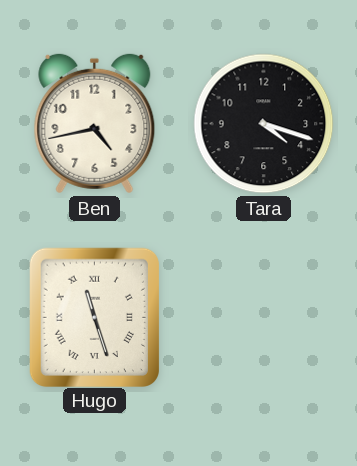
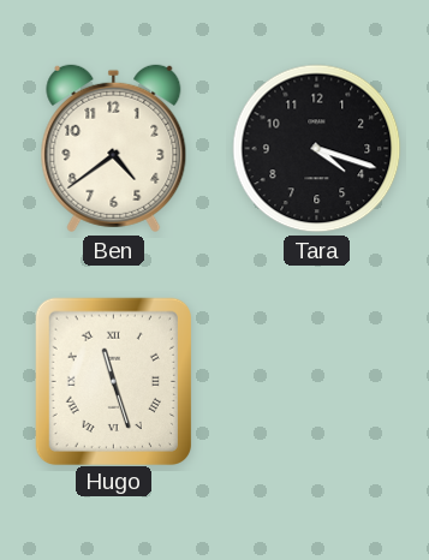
Ben: 4:43 -> 4:39
